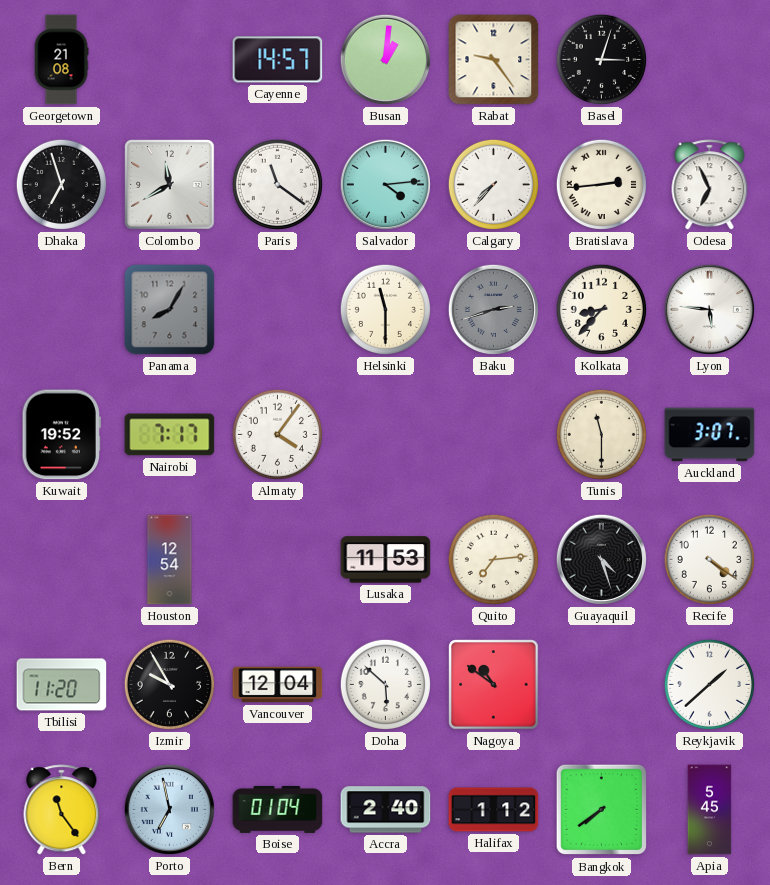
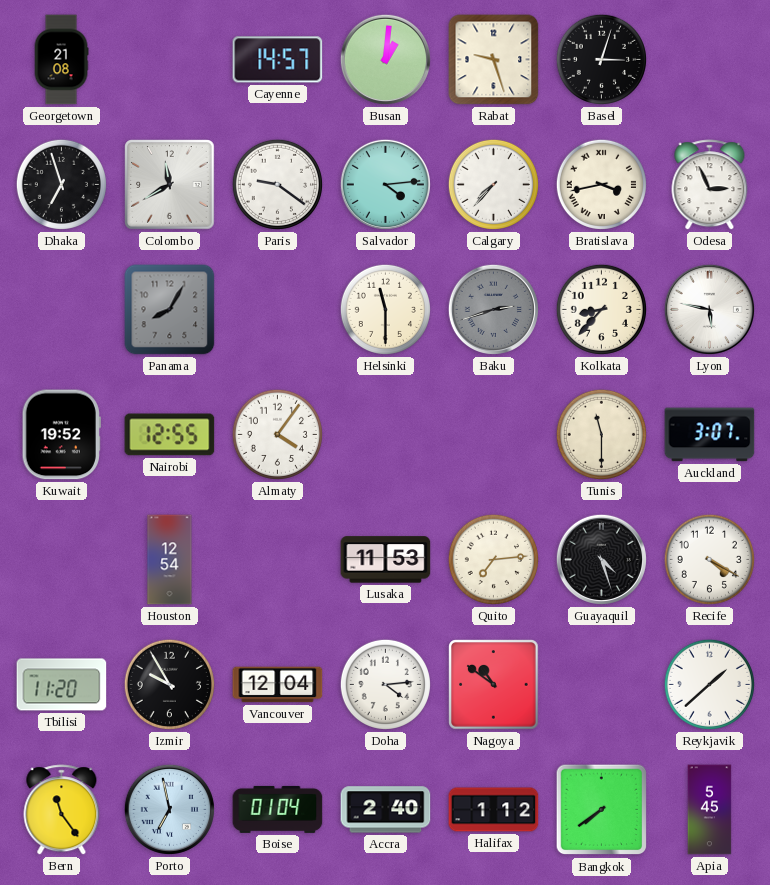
Rabat: 9:24 -> 9:27
Paris: 11:21 -> 9:21
Bratislava: 2:44 -> 3:43
Odesa: 6:56 -> 2:56
Lyon: 5:46 -> 5:47
Nairobi: 7:17 -> 12:55
Recife: 4:21 -> 4:20
Doha: 5:52 -> 4:14
